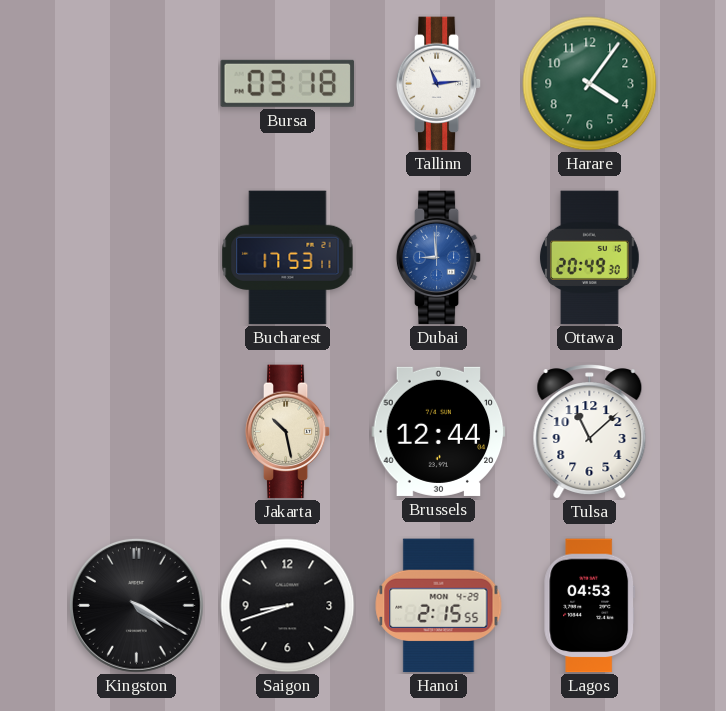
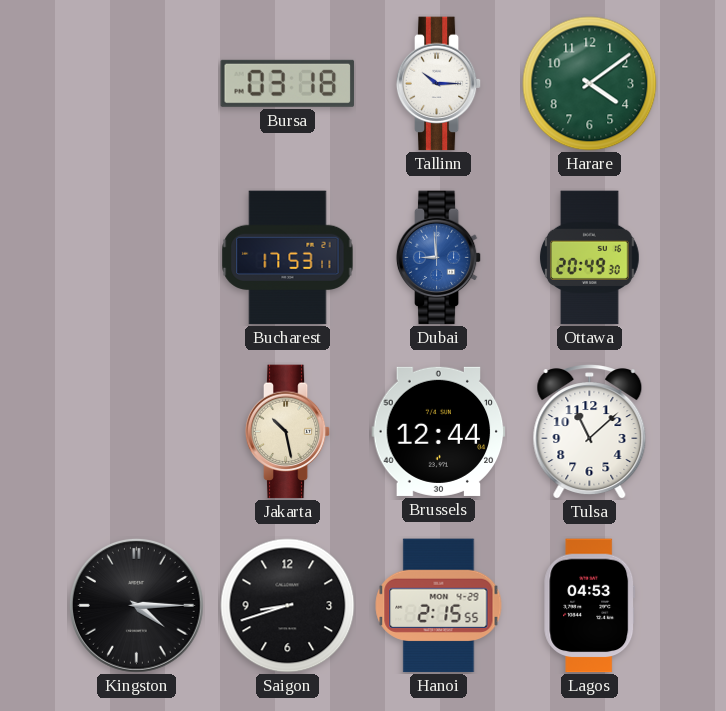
Tallinn: 11:14 -> 10:15
Harare: 4:06 -> 4:09
Kingston: 4:20 -> 4:15
